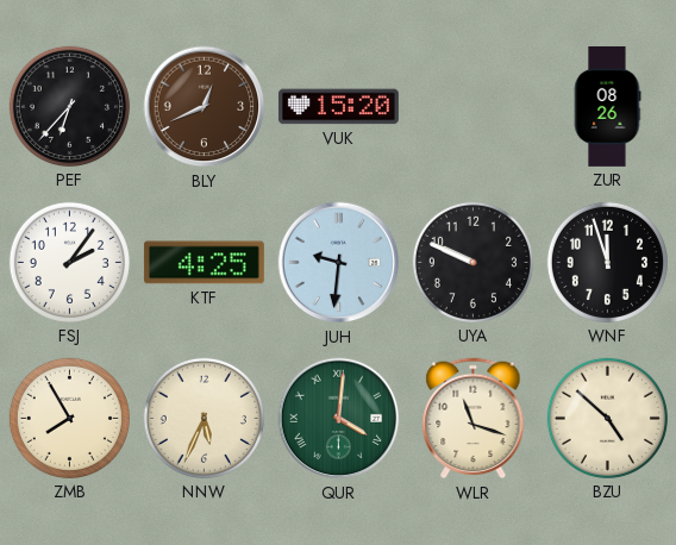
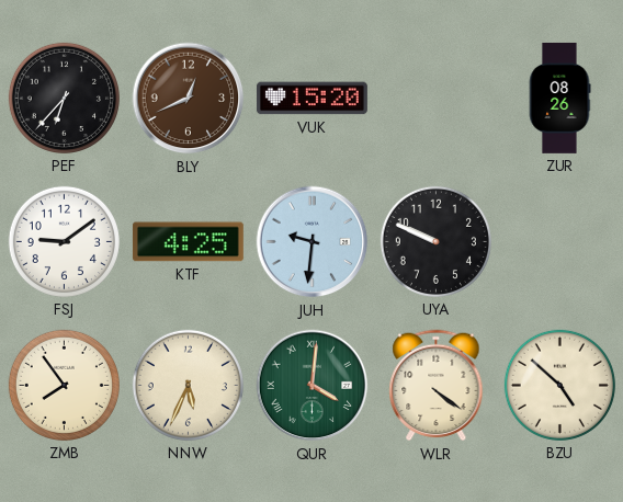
FSJ: 2:06 -> 9:09
WNF: 11:57 -> none
ZMB: 7:55 -> 7:54
WLR: 11:18 -> 4:21
